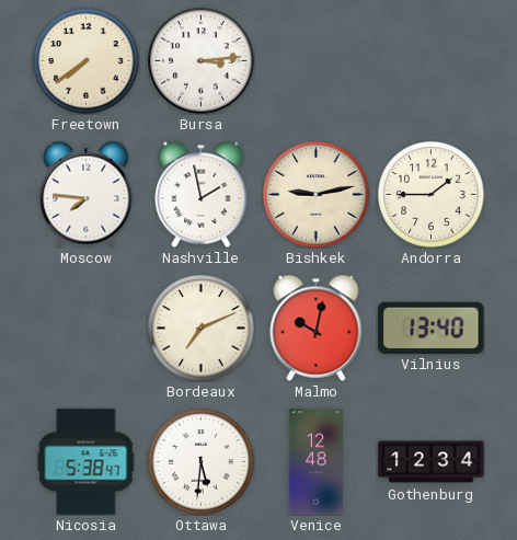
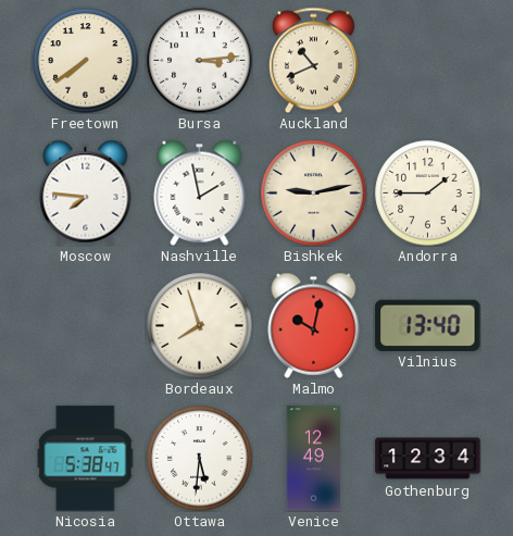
Auckland: none -> 10:41
Bordeaux: 7:11 -> 7:57
Venice: 12:48 -> 12:49
